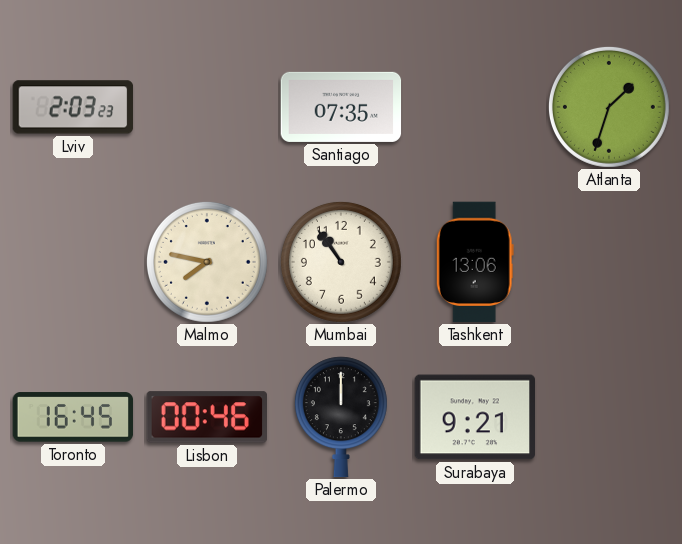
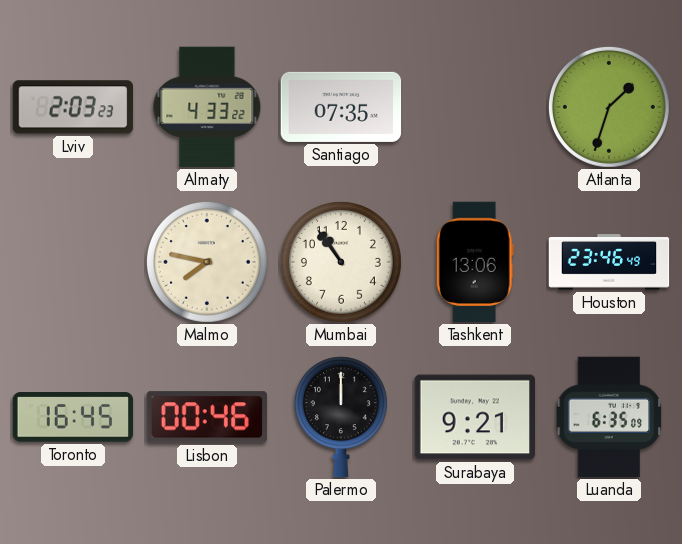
Almaty: none -> 4:33
Houston: none -> 23:46
Luanda: none -> 6:35
